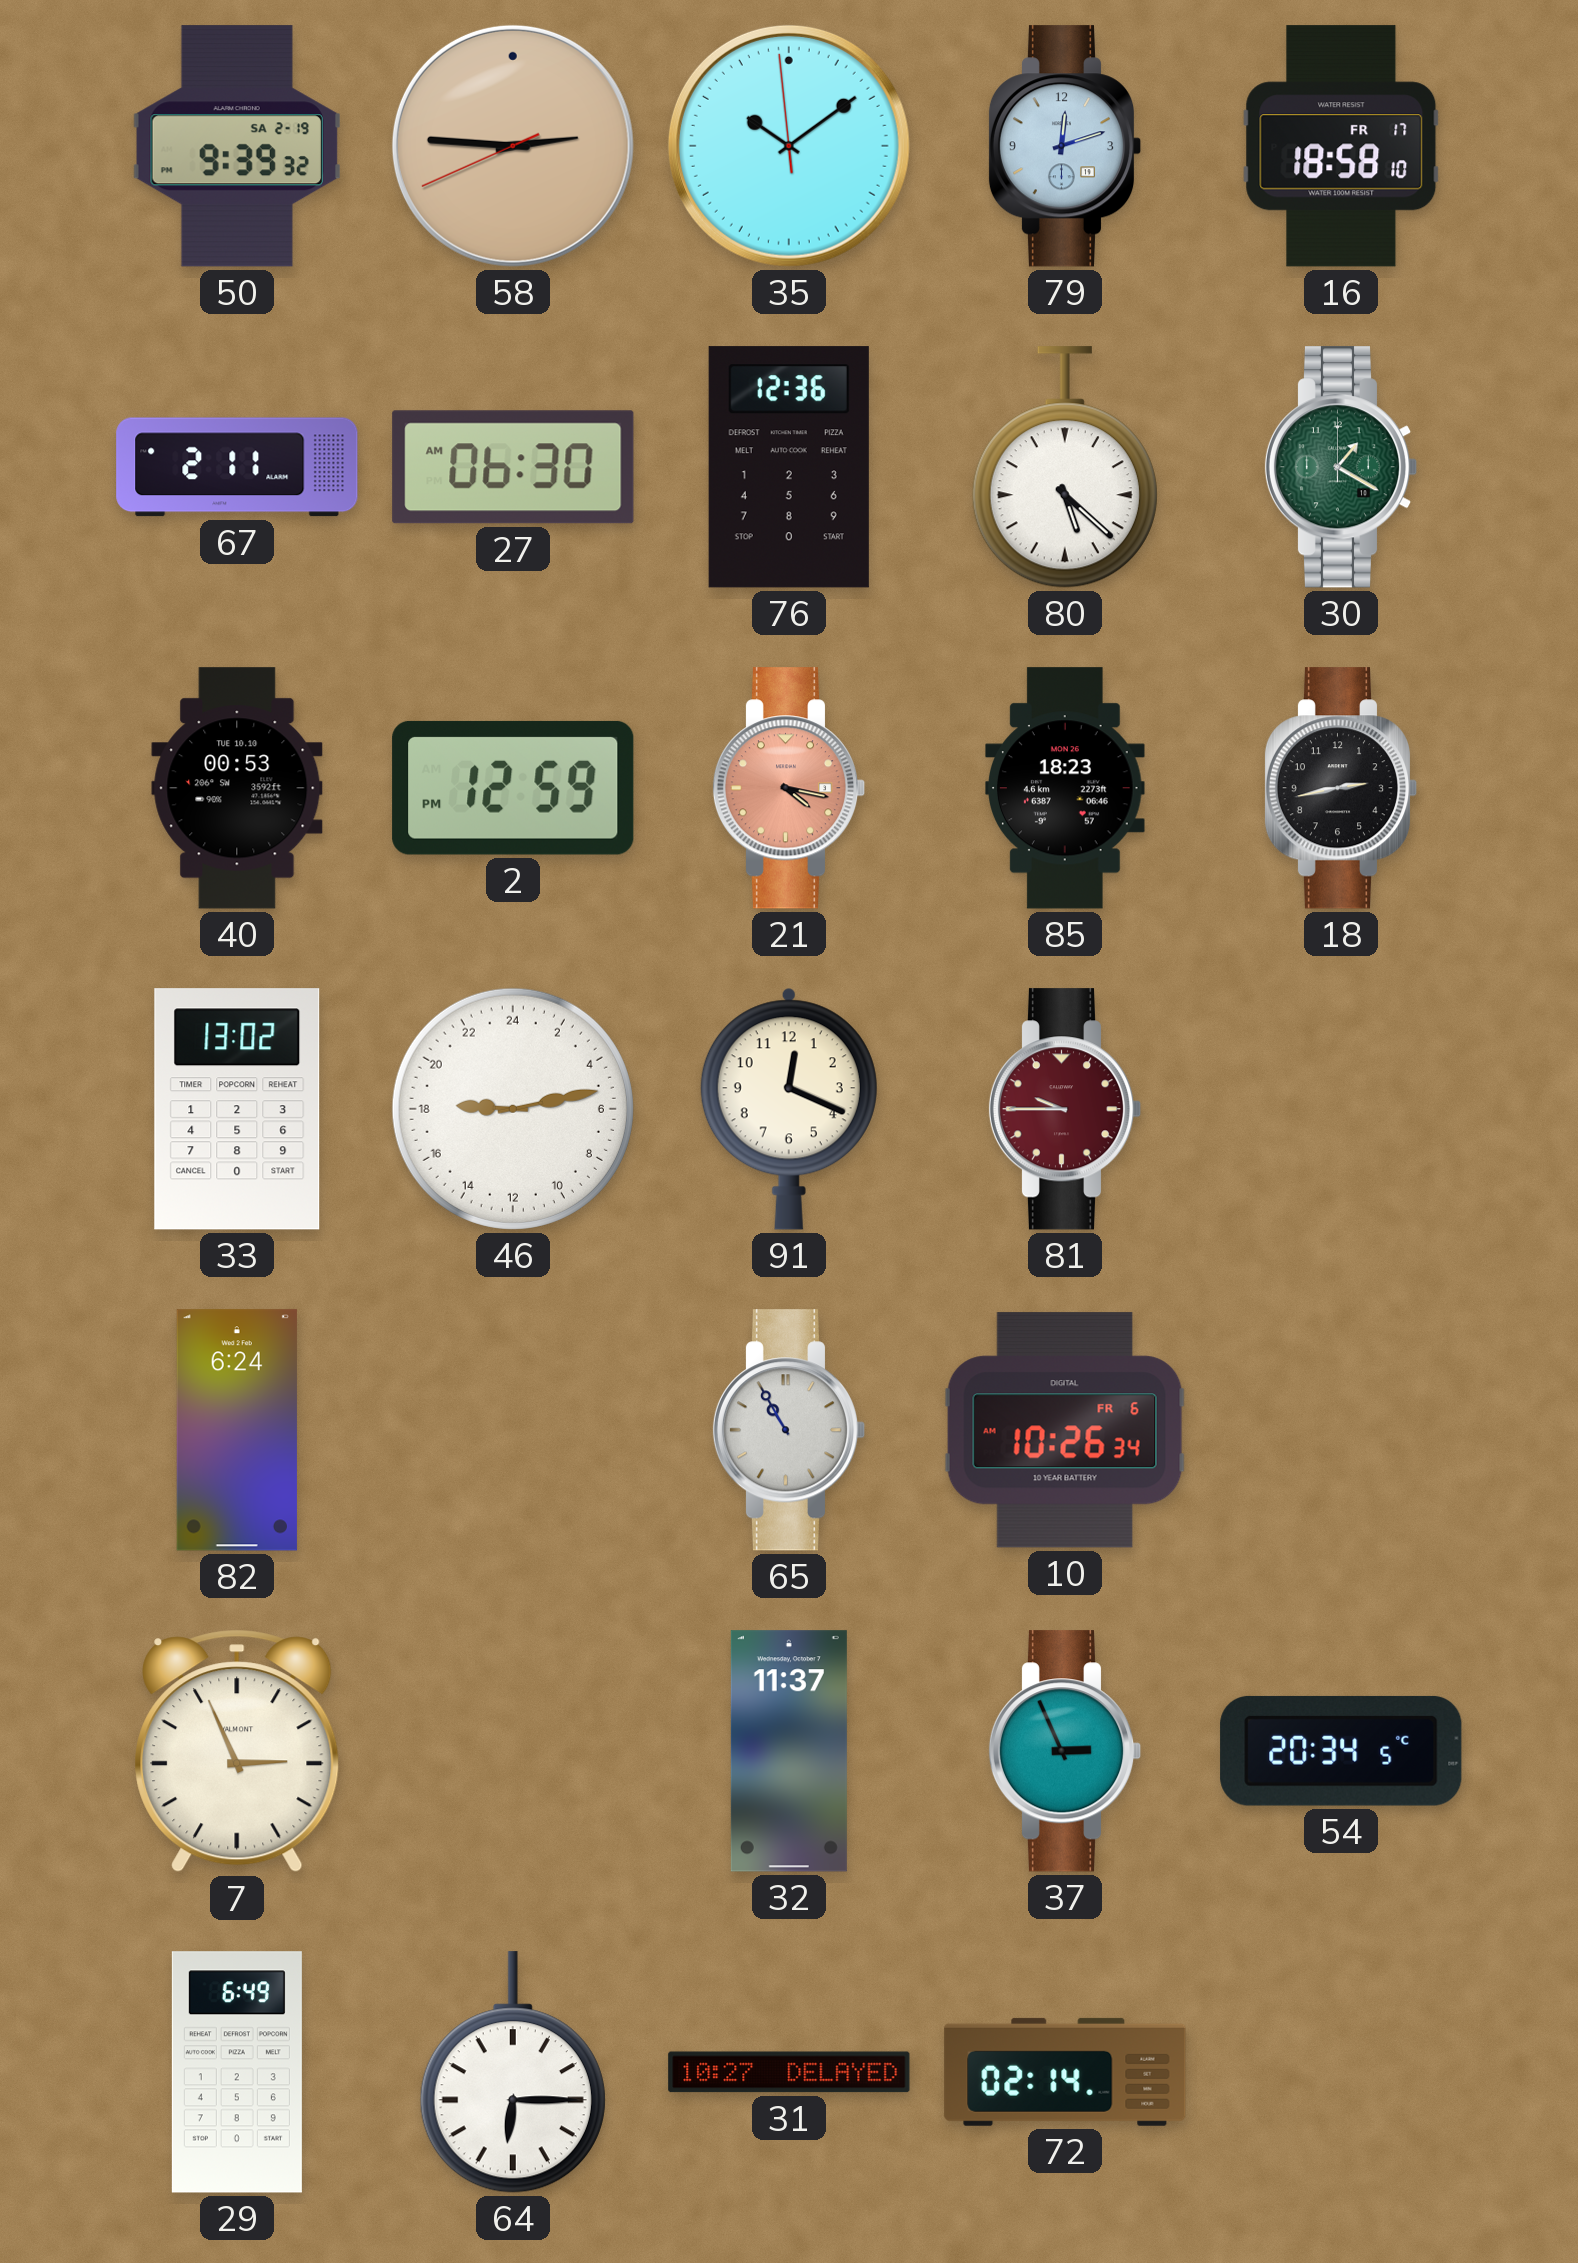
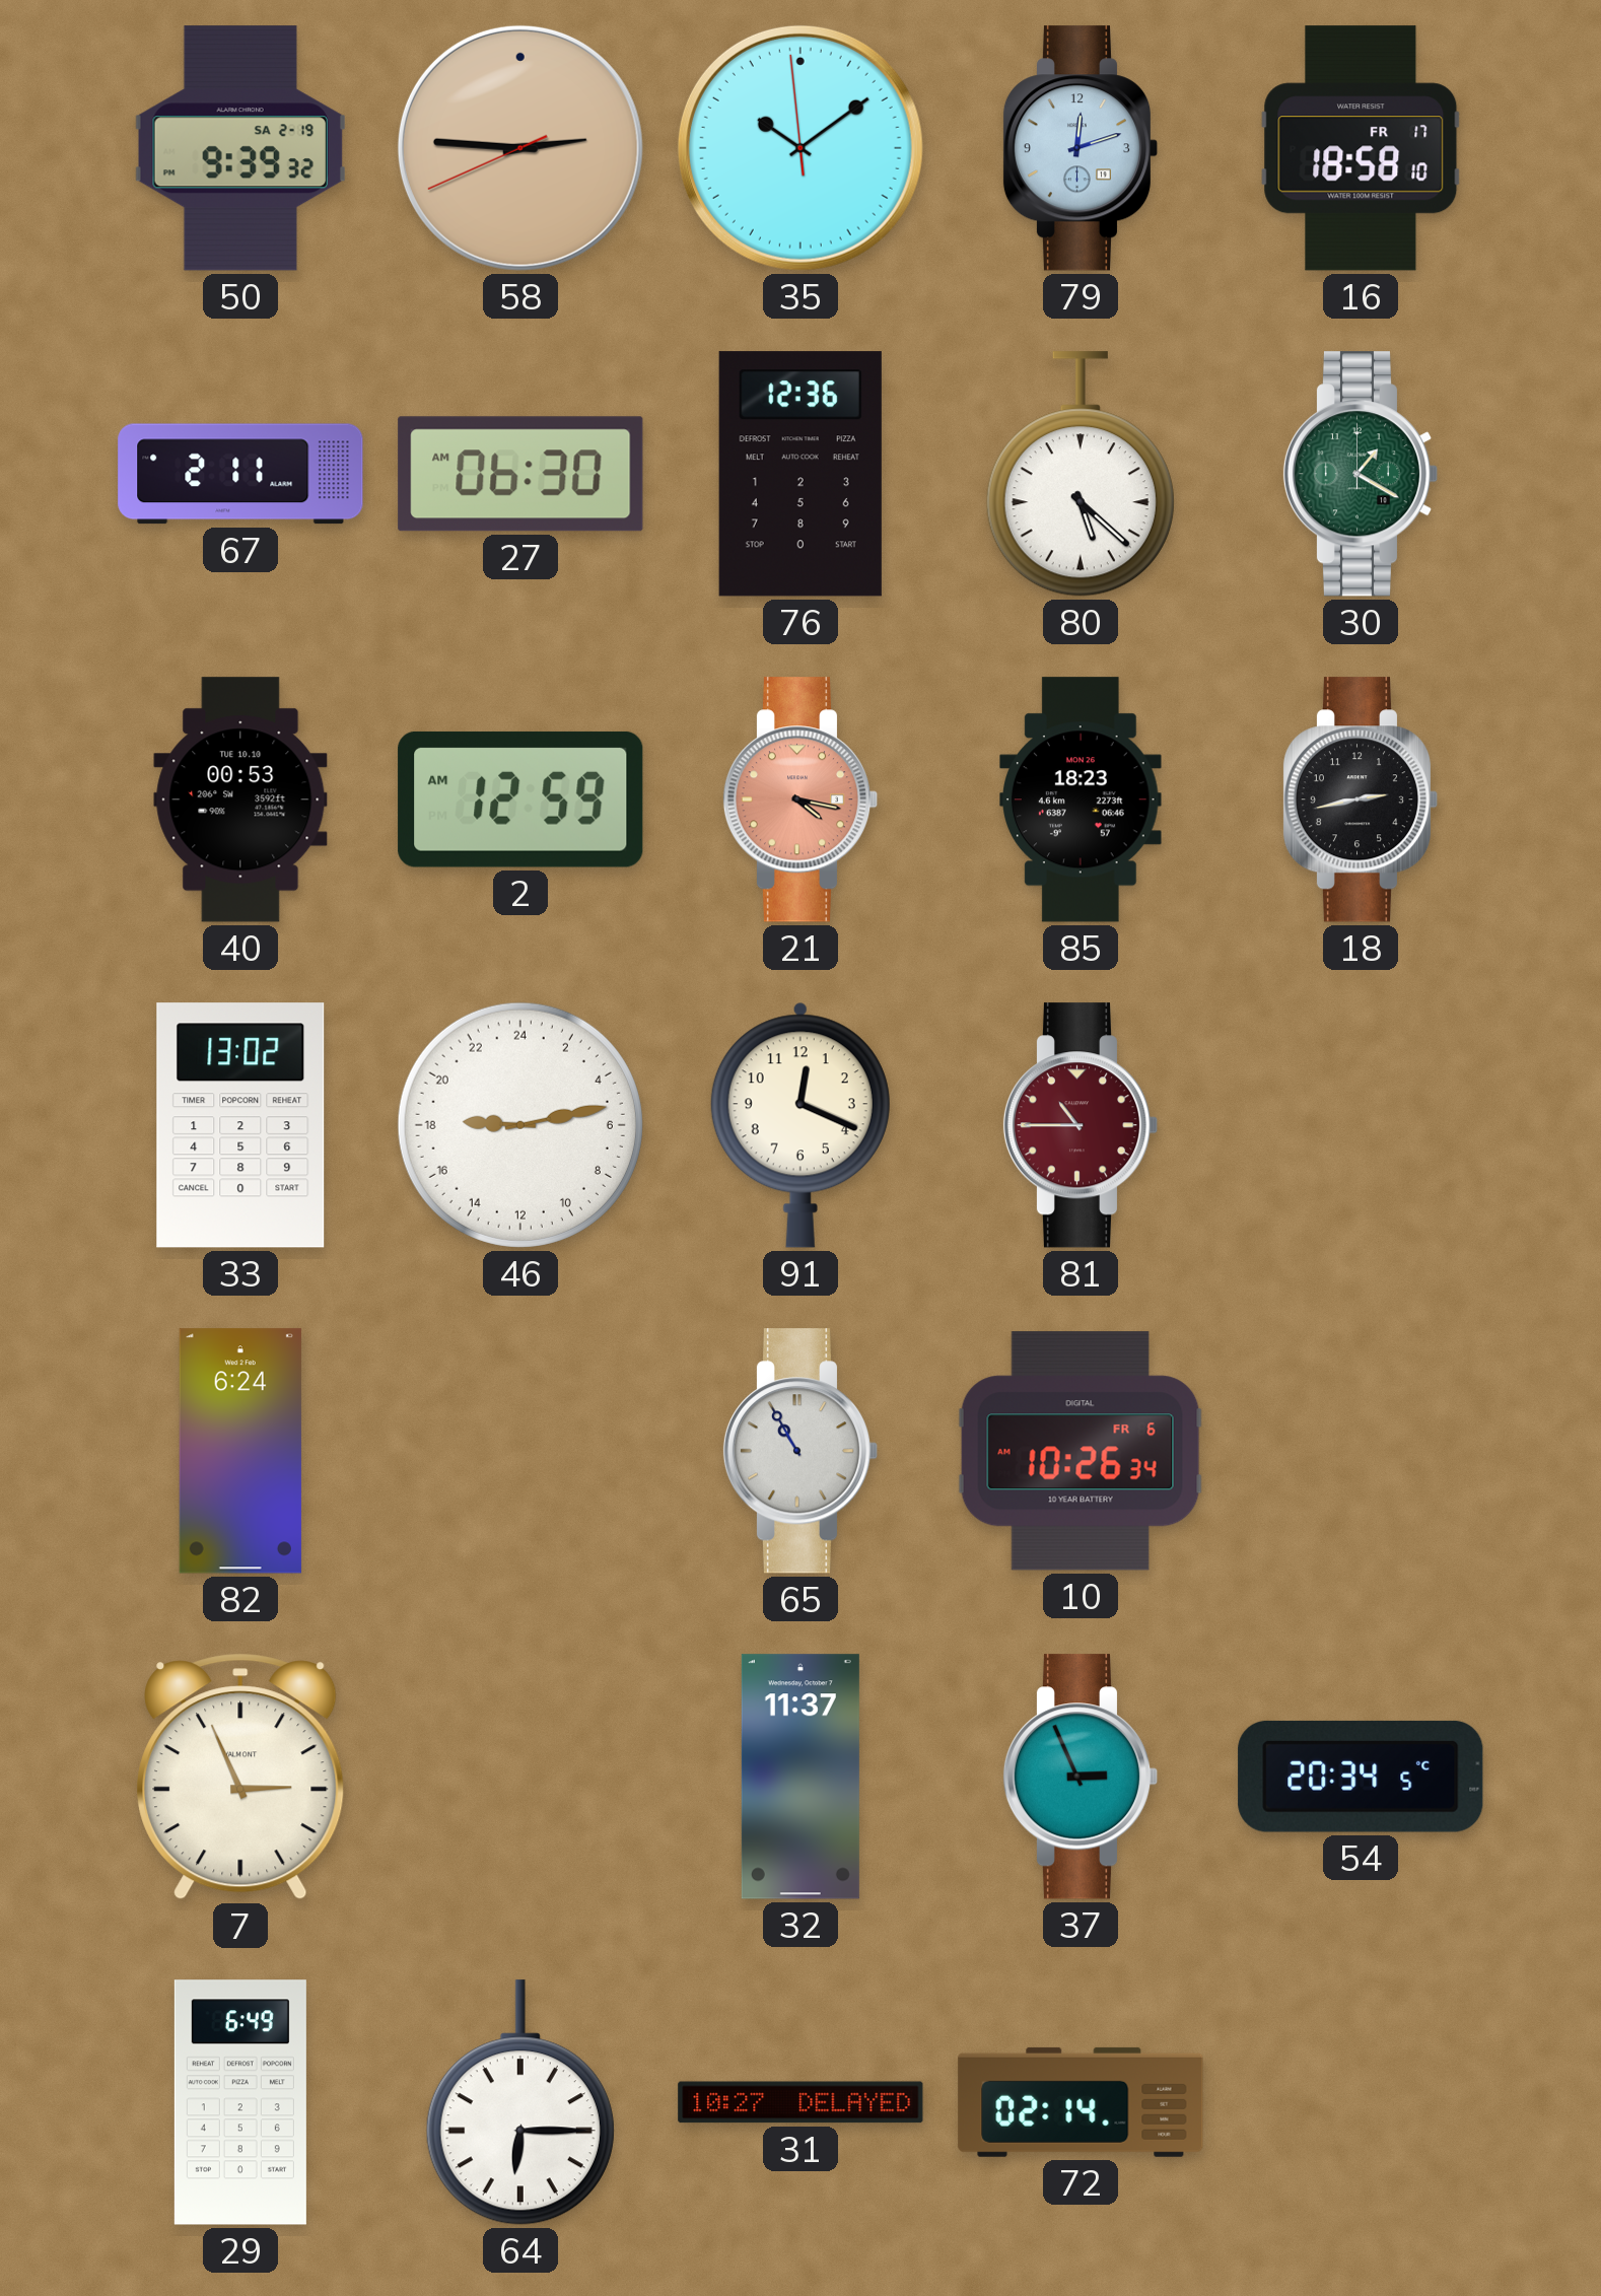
2: 12:59 PM -> 12:59 AM
81: 9:45 -> 10:45
